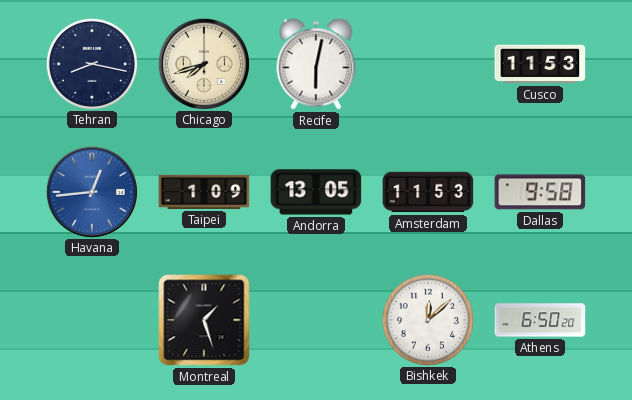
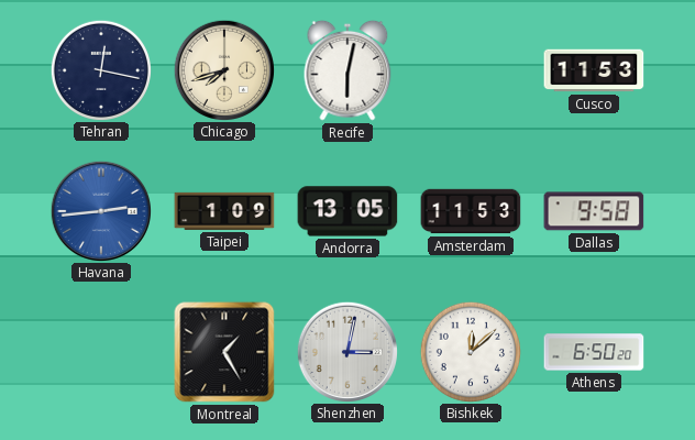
Tehran: 8:17 -> 12:17
Havana: 12:44 -> 2:44
Montreal: 1:27 -> 1:25
Shenzhen: none -> 3:02
